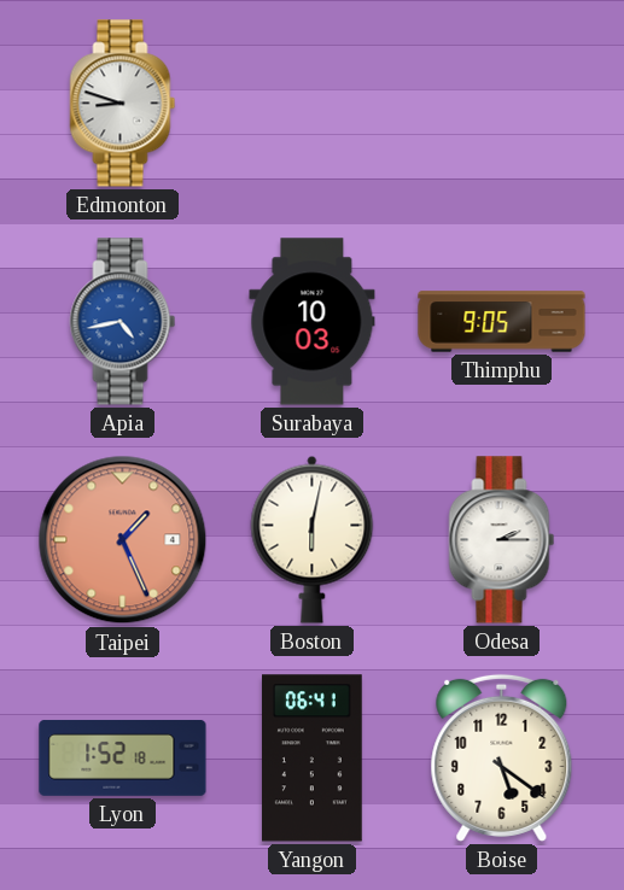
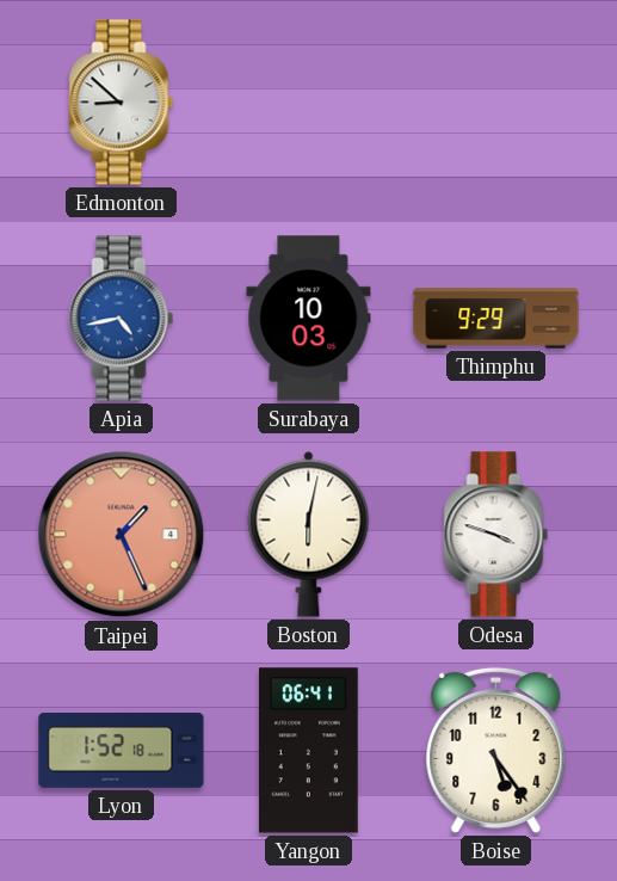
Edmonton: 8:48 -> 8:52
Thimphu: 9:05 -> 9:29
Odesa: 2:15 -> 3:48
Boise: 5:21 -> 5:24
